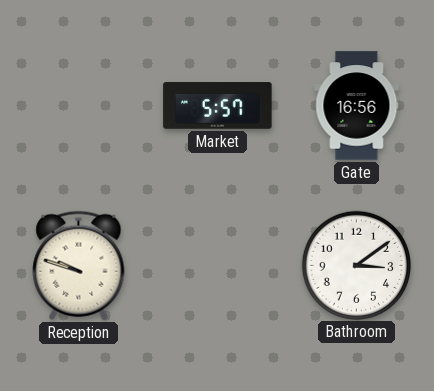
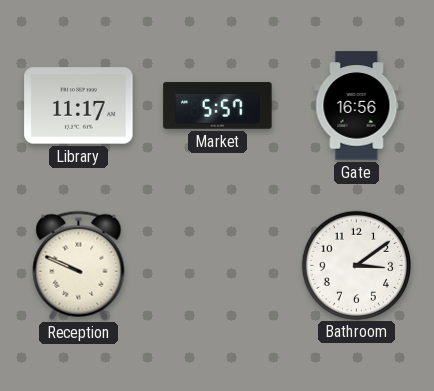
Library: none -> 11:17
Reception: 9:48 -> 9:49
